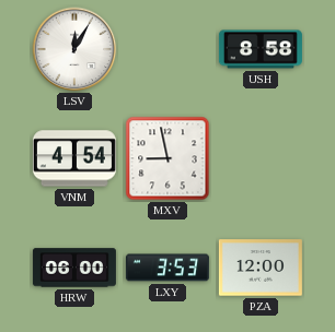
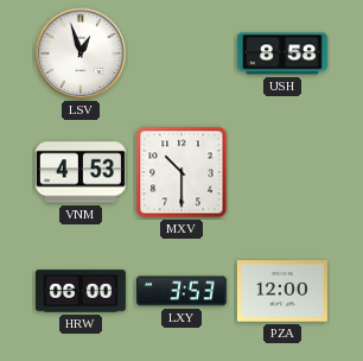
LSV: 12:05 -> 12:57
VNM: 4:54 -> 4:53
MXV: 8:58 -> 10:30
